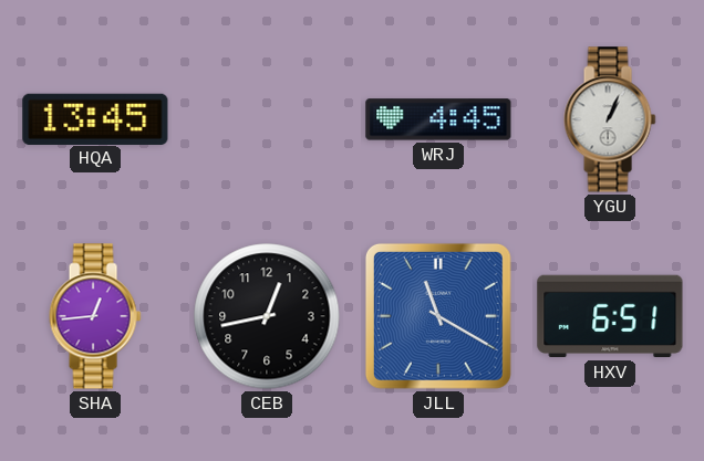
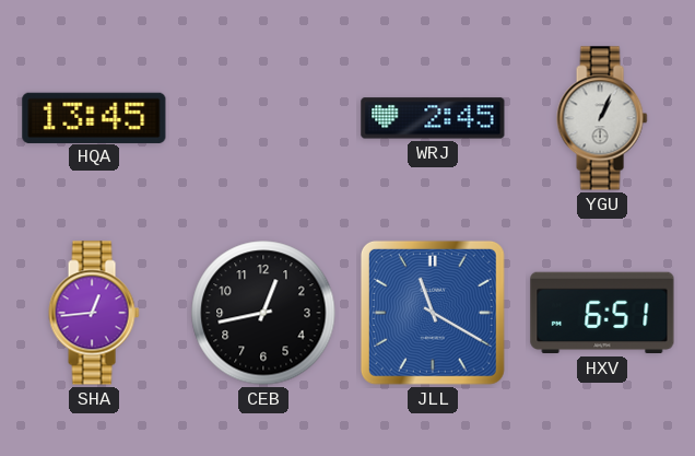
WRJ: 4:45 -> 2:45
